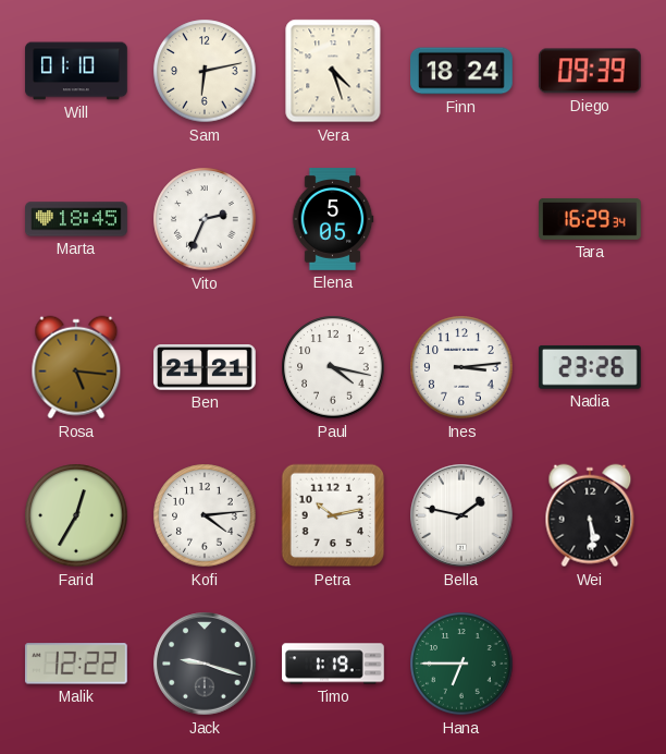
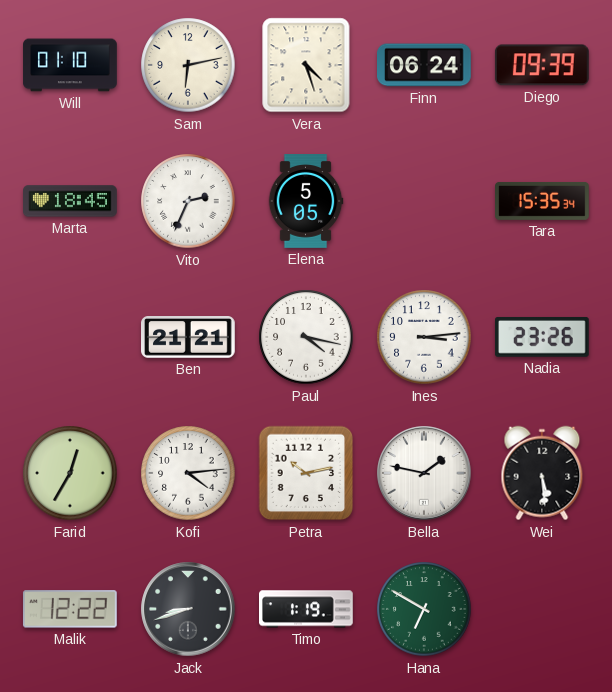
Finn: 18:24 -> 06:24
Tara: 16:29 -> 15:35
Rosa: 5:16 -> none
Jack: 9:18 -> 8:42
Hana: 6:45 -> 6:50
